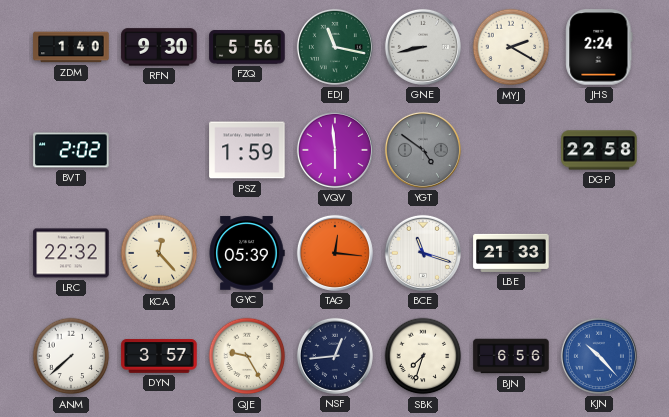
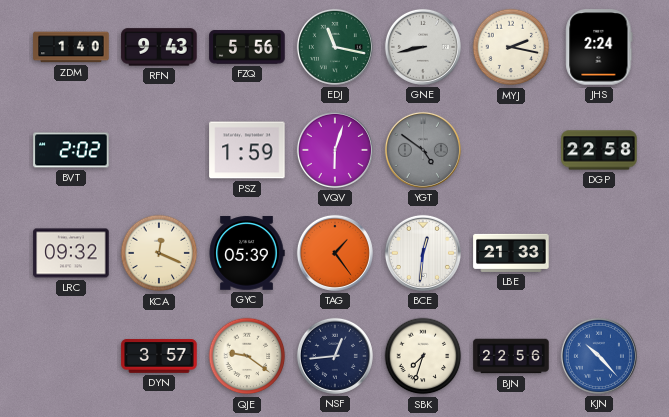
RFN: 9:30 -> 9:43
MYJ: 2:20 -> 2:17
VQV: 5:59 -> 6:03
LRC: 22:32 -> 09:32
KCA: 12:23 -> 12:19
TAG: 12:16 -> 1:24
BCE: 11:18 -> 12:31
ANM: 7:38 -> none
QJE: 9:25 -> 9:21
BJN: 6:56 -> 22:56
